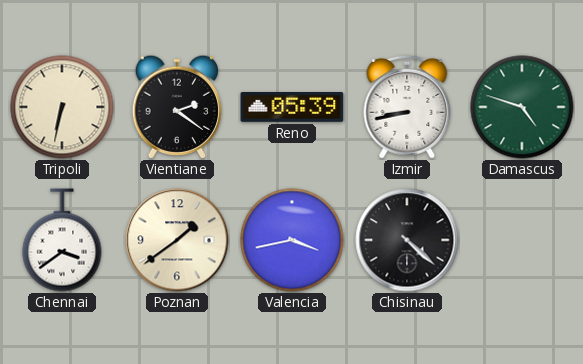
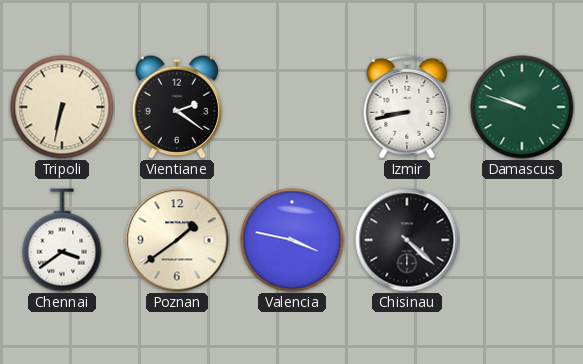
Reno: 05:39 -> none
Damascus: 4:48 -> 9:48
Valencia: 3:43 -> 3:47
